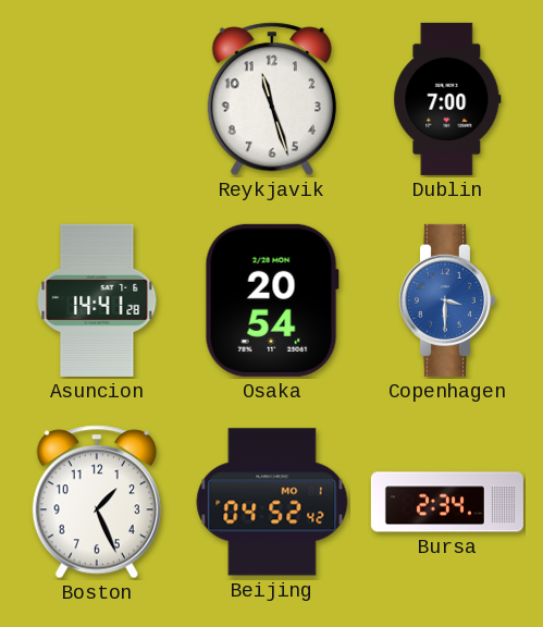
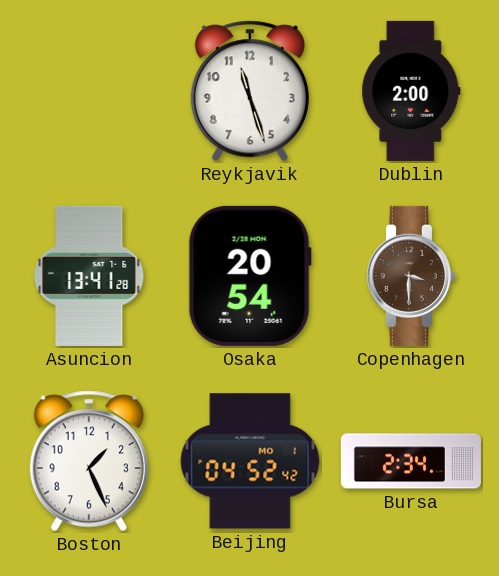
Dublin: 7:00 -> 2:00
Asuncion: 14:41 -> 13:41
Copenhagen dial: blue -> brown
